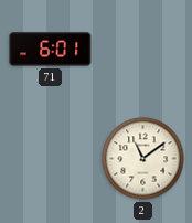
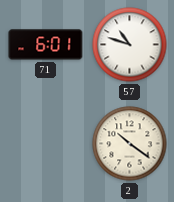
57: none -> 10:48
2: 11:09 -> 10:21
